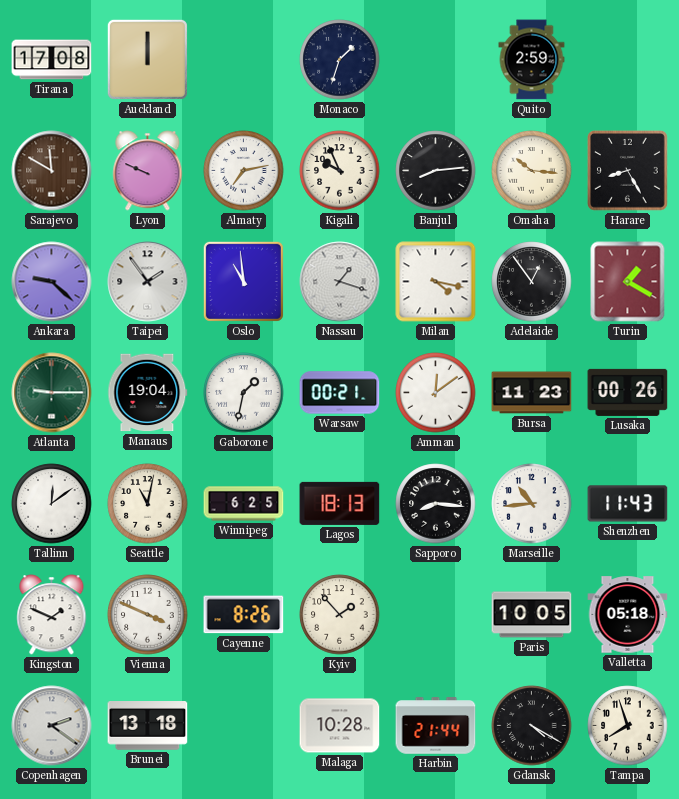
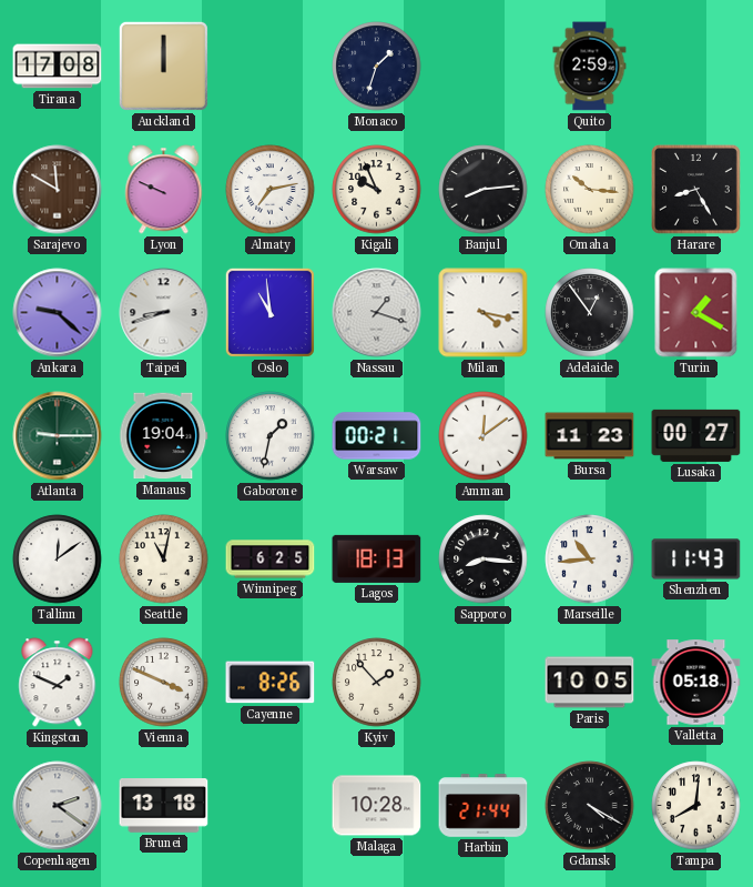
Taipei: 1:54 -> 8:42
Lusaka: 00:26 -> 00:27
Tampa: 7:57 -> 8:01
